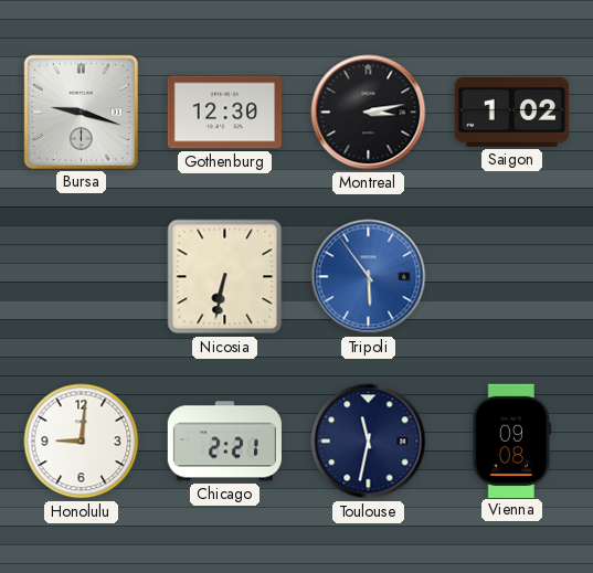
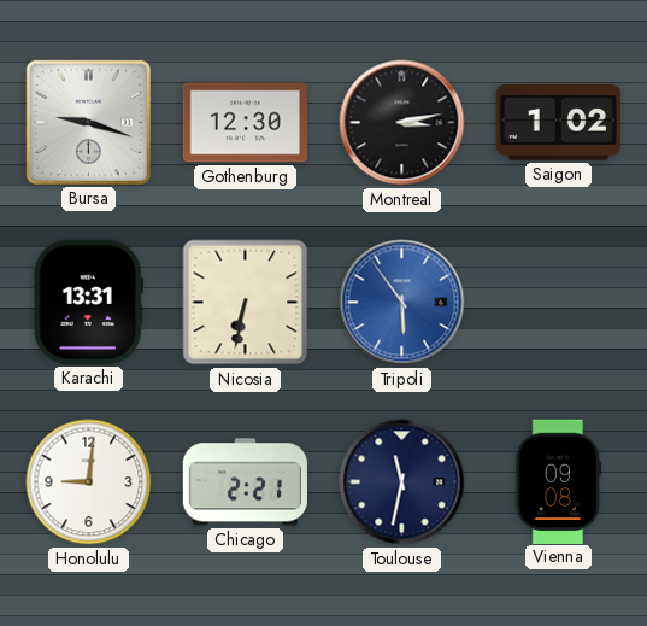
Karachi: none -> 13:31
